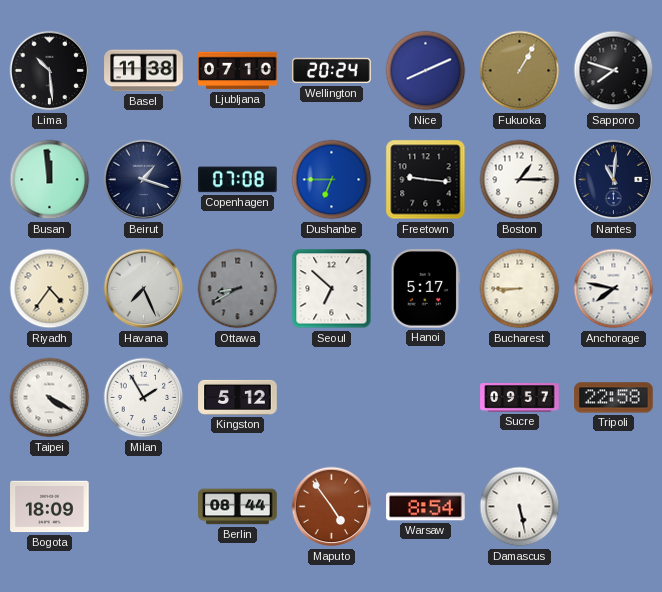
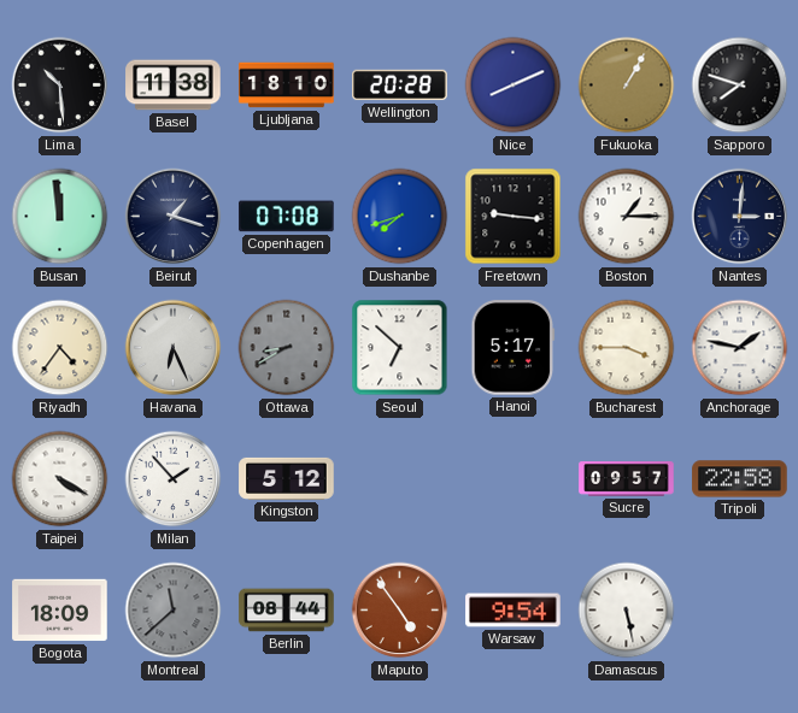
Ljubljana: 07:10 -> 18:10
Wellington: 20:24 -> 20:28
Dushanbe: 6:45 -> 7:42
Nantes: 11:01 -> 3:01
Havana: 7:26 -> 6:26
Bucharest: 8:45 -> 3:45
Anchorage: 7:47 -> 1:47
Milan: 1:55 -> 1:53
Montreal: none -> 11:38
Warsaw: 8:54 -> 9:54
